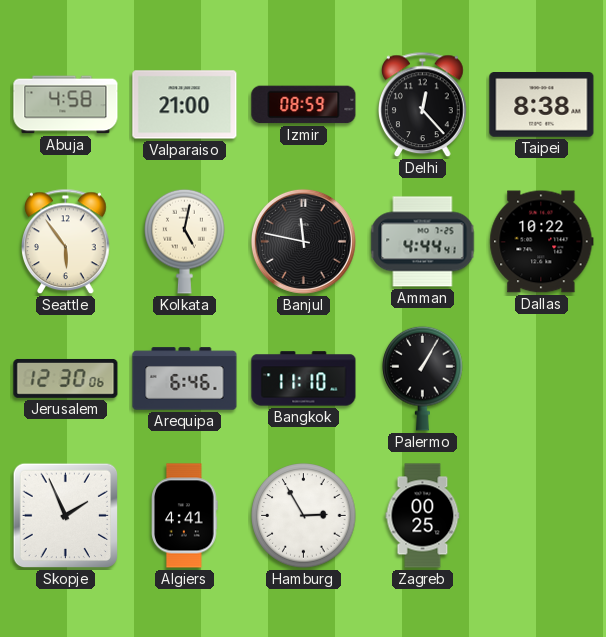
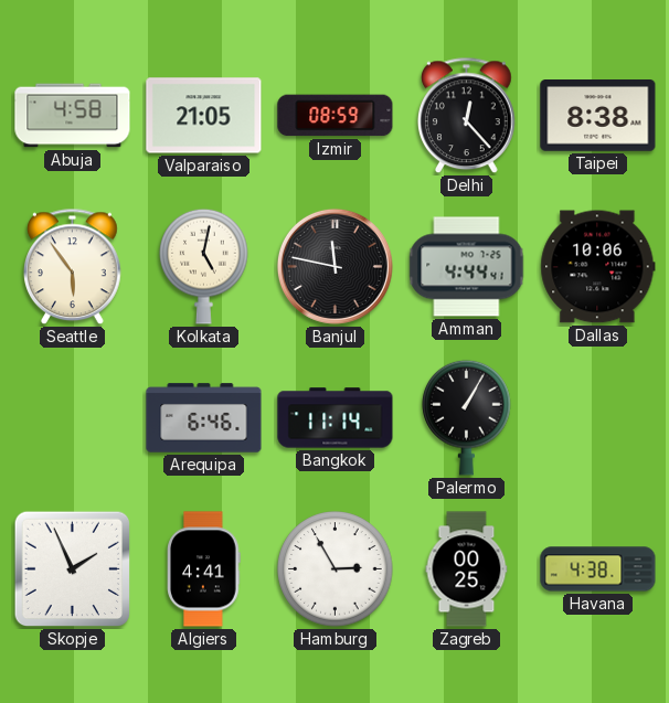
Valparaiso: 21:00 -> 21:05
Dallas: 10:22 -> 10:06
Jerusalem: 12:30 -> none
Bangkok: 11:10 -> 11:14
Havana: none -> 4:38
